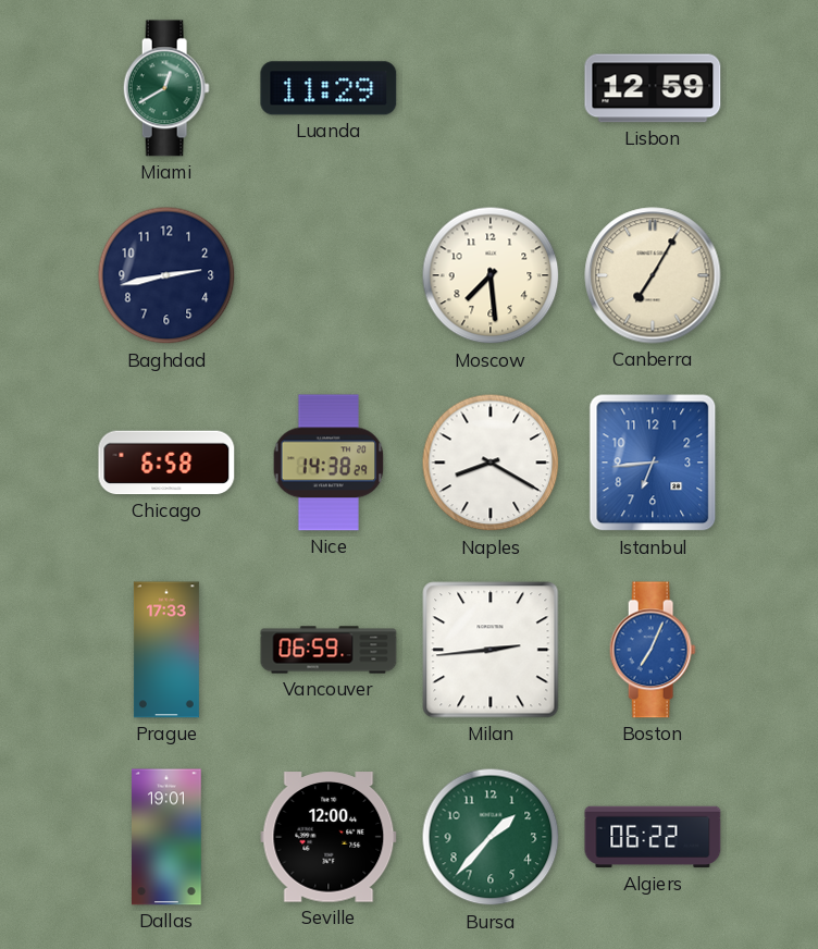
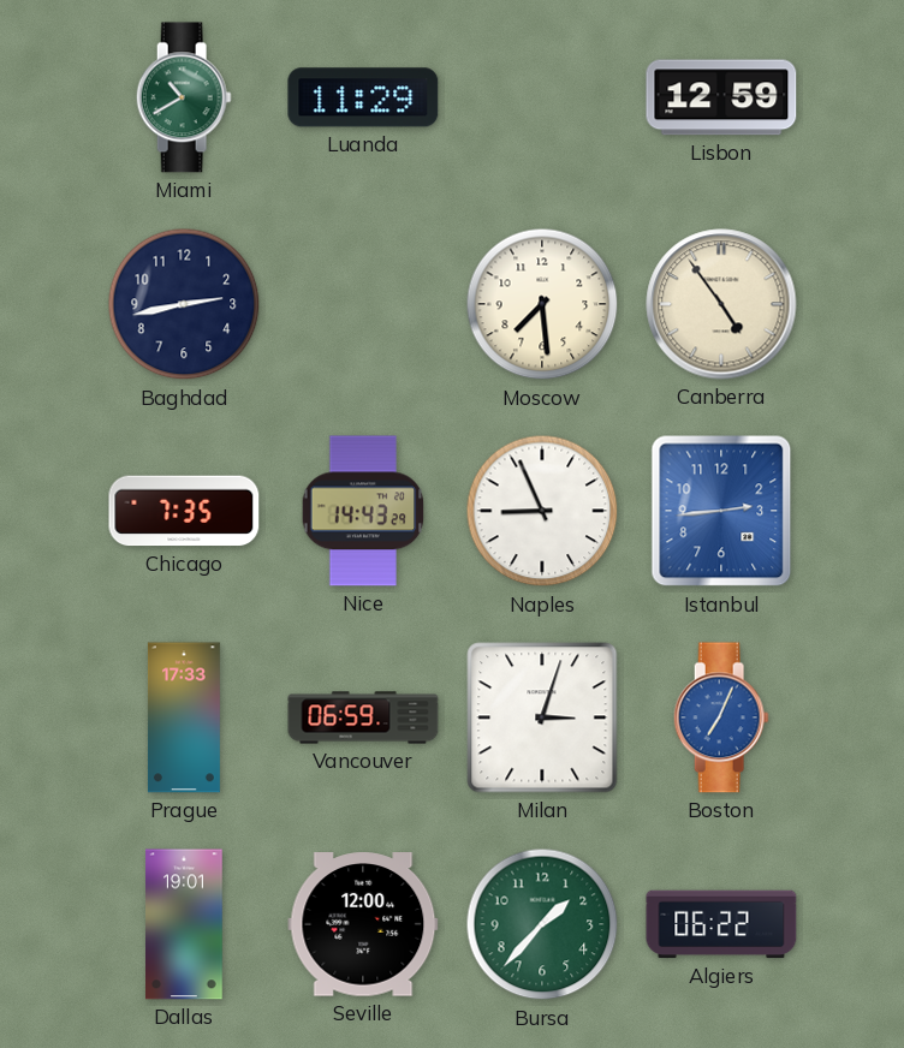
Miami: 12:40 -> 10:40
Canberra: 7:05 -> 4:54
Chicago: 6:58 -> 7:35
Nice: 14:38 -> 14:43
Naples: 8:20 -> 8:56
Istanbul: 6:44 -> 2:44
Milan: 2:44 -> 3:03
